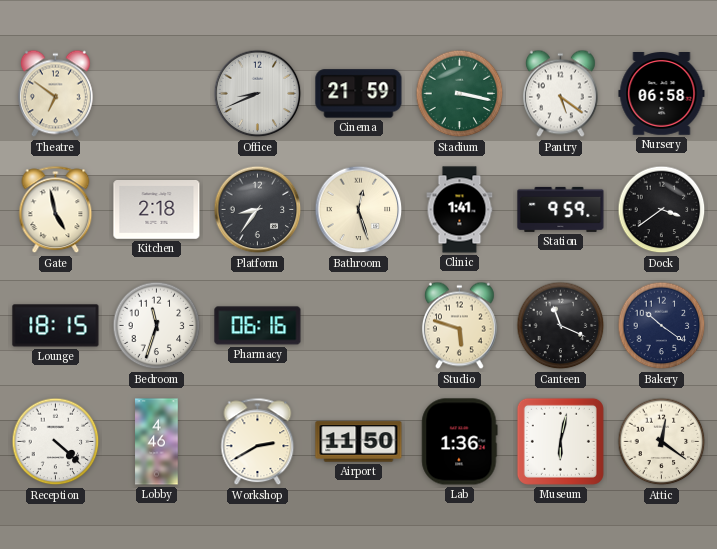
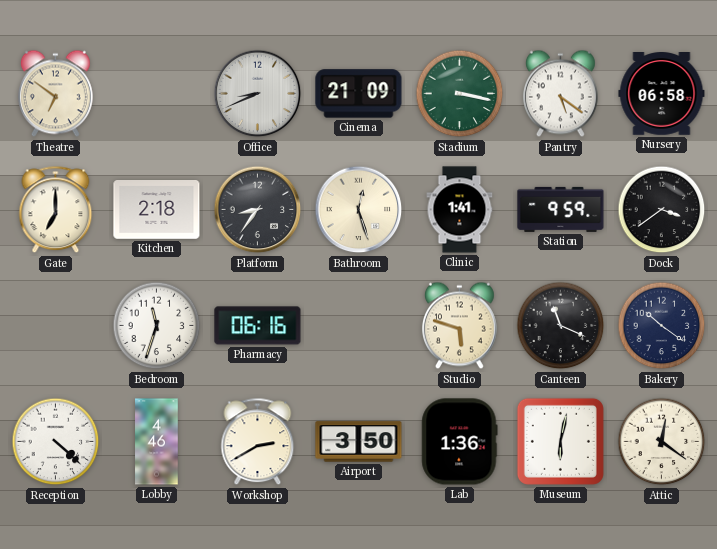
Cinema: 21:59 -> 21:09
Gate: 4:58 -> 7:00
Lounge: 18:15 -> none
Airport: 11:50 -> 3:50
